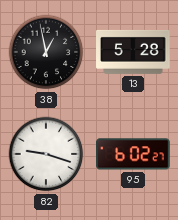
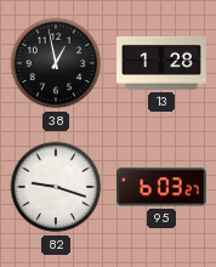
13: 5:28 -> 1:28
95: 6:02 -> 6:03
